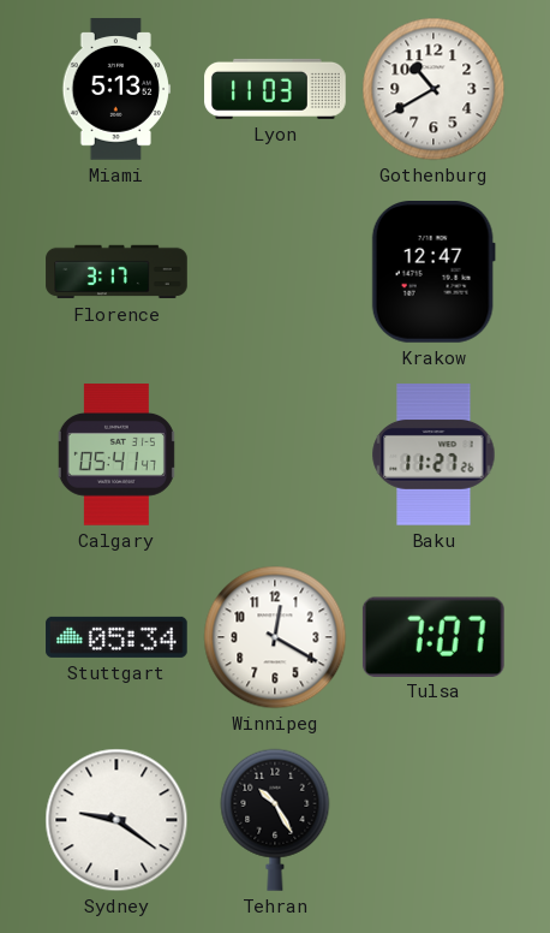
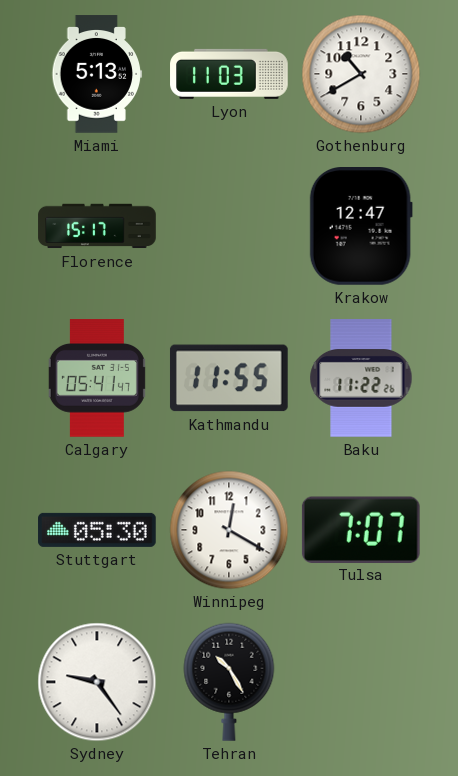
Florence: 3:17 -> 15:17
Kathmandu: none -> 11:55
Baku: 11:27 -> 11:22
Stuttgart: 05:34 -> 05:30
Sydney: 9:21 -> 9:24
